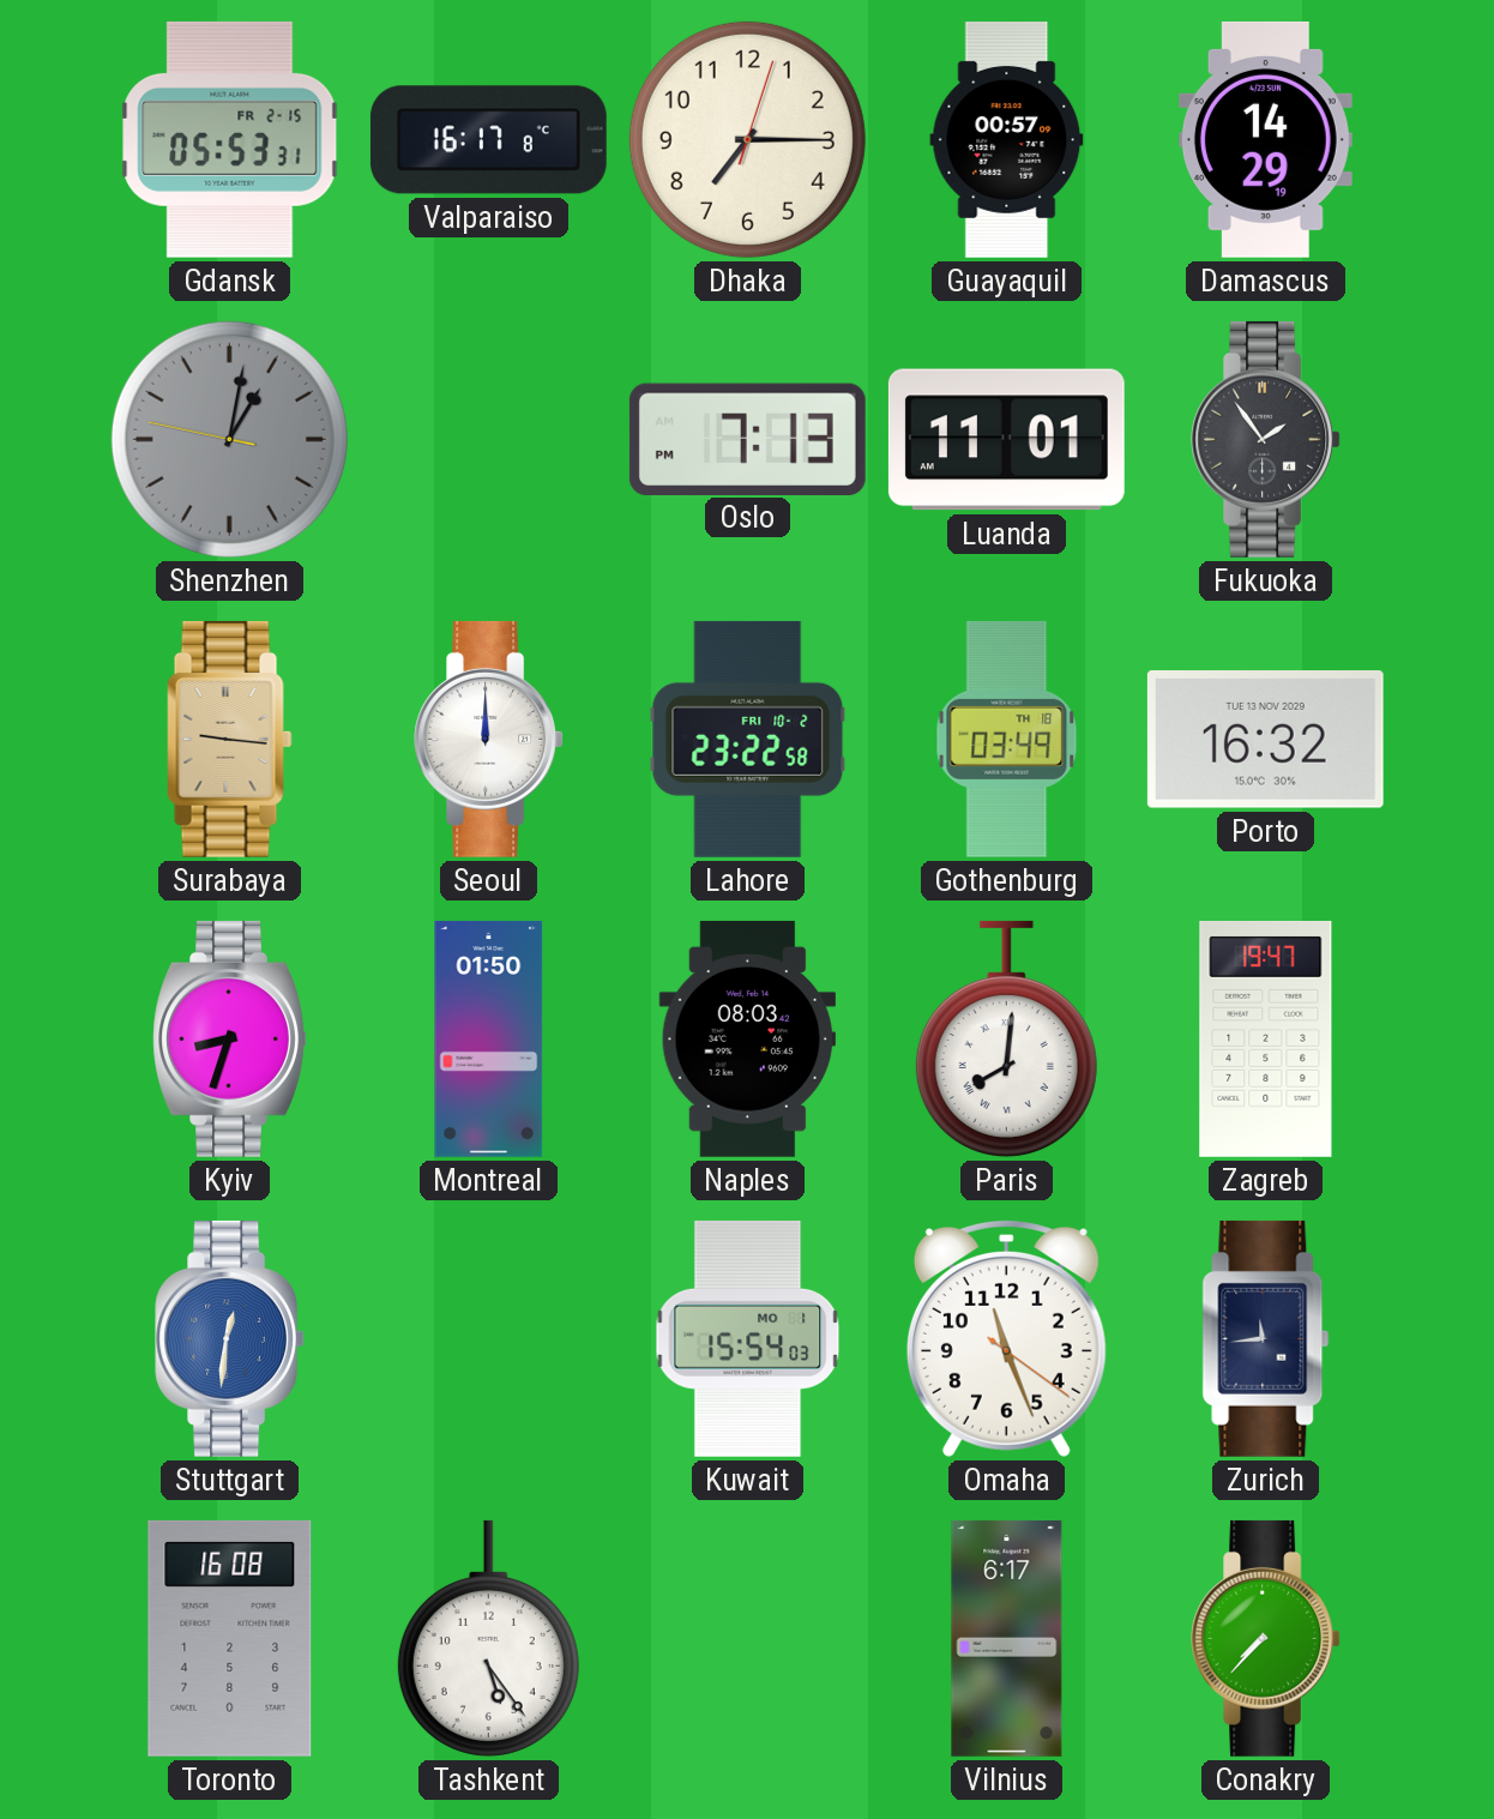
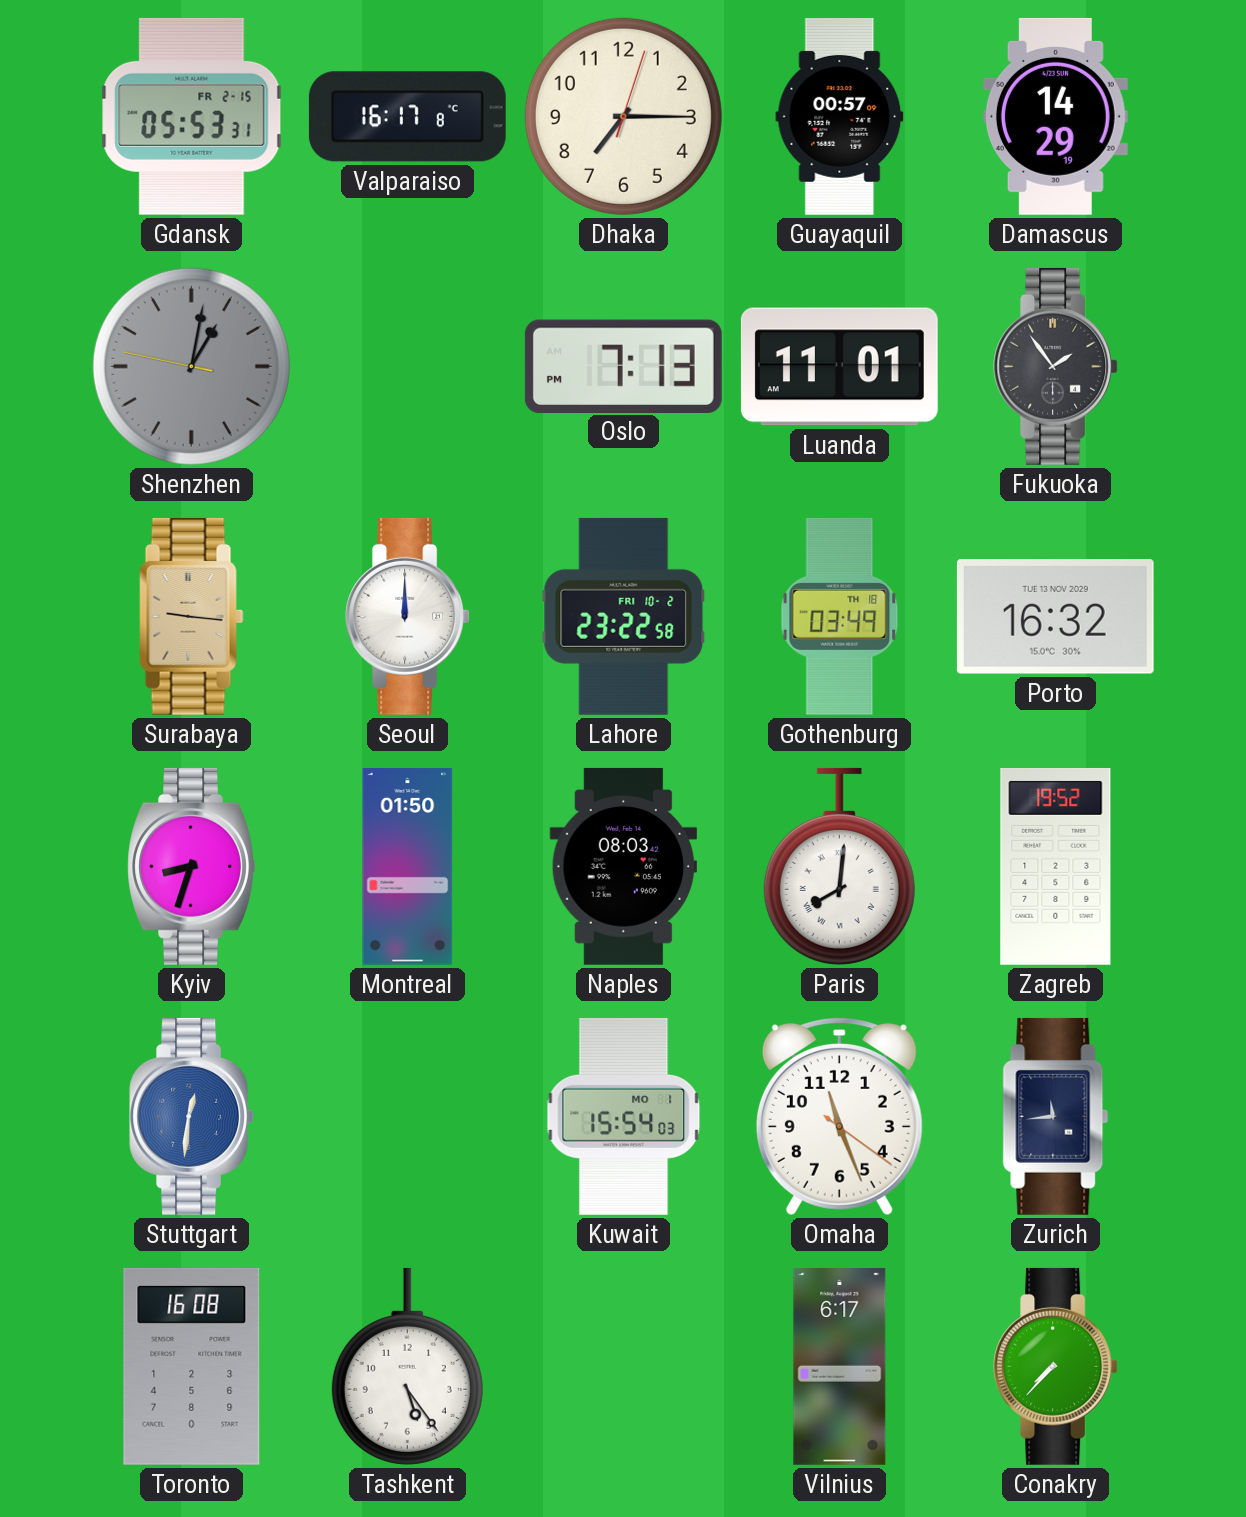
Zagreb: 19:47 -> 19:52
